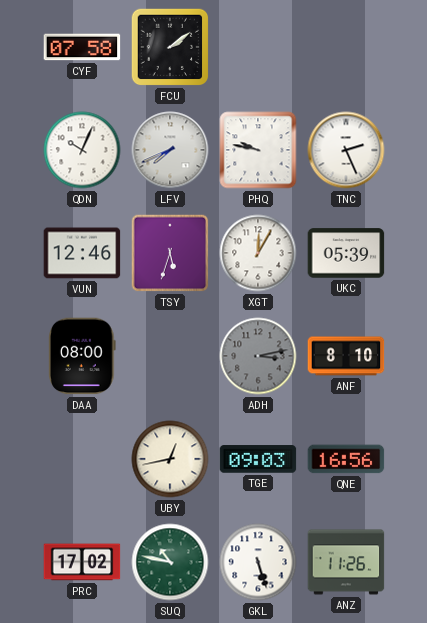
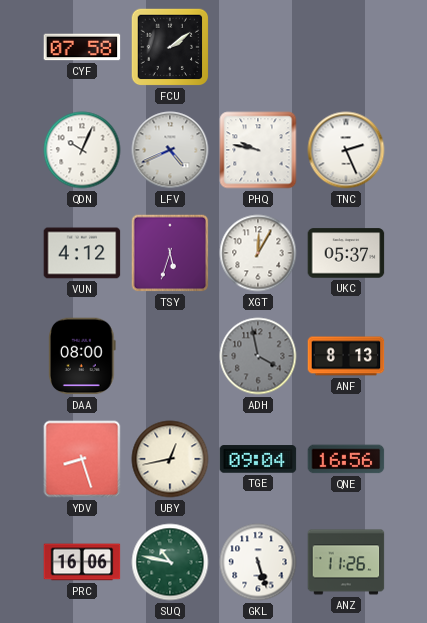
LFV: 7:41 -> 4:41
VUN: 12:46 -> 4:12
UKC: 05:39 -> 05:37
ADH: 3:13 -> 3:58
ANF: 8:10 -> 8:13
YDV: none -> 8:27
TGE: 09:03 -> 09:04
PRC: 17:02 -> 16:06
